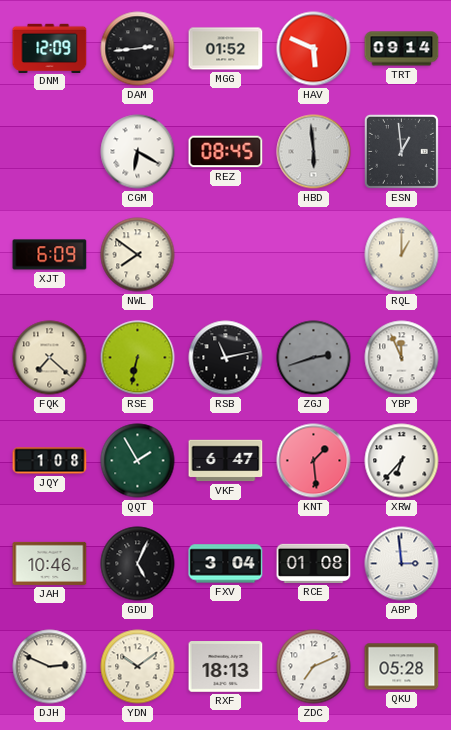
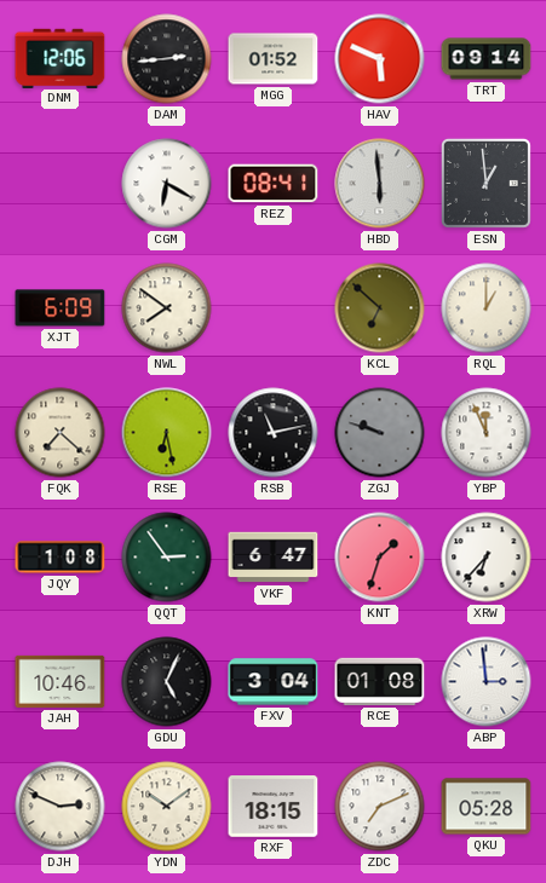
DNM: 12:09 -> 12:06
REZ: 08:45 -> 08:41
KCL: none -> 6:52
RSE: 6:32 -> 6:28
ZGJ: 2:42 -> 9:48
QQT: 1:55 -> 2:54
KNT: 1:29 -> 1:33
RXF: 18:13 -> 18:15
